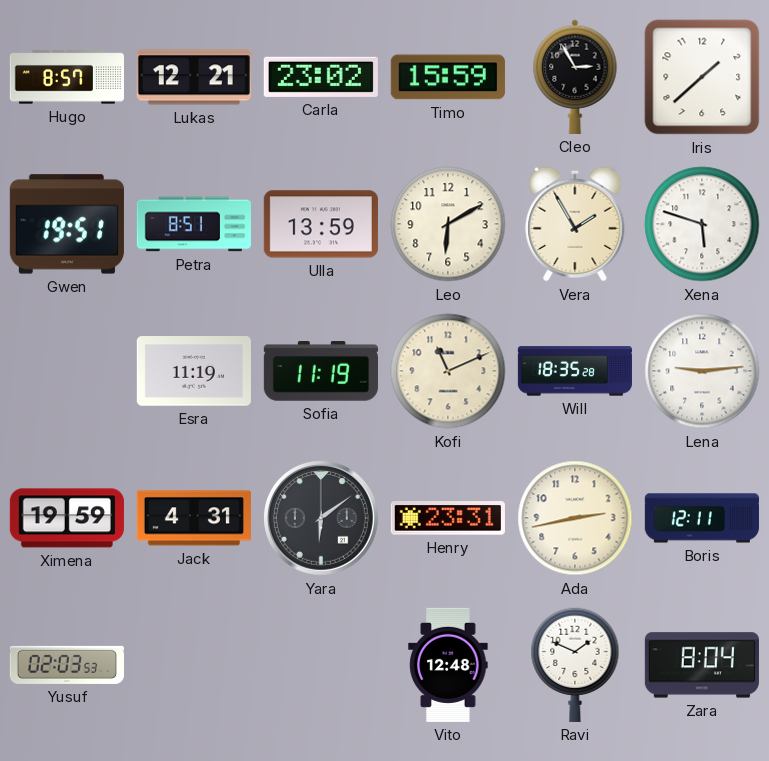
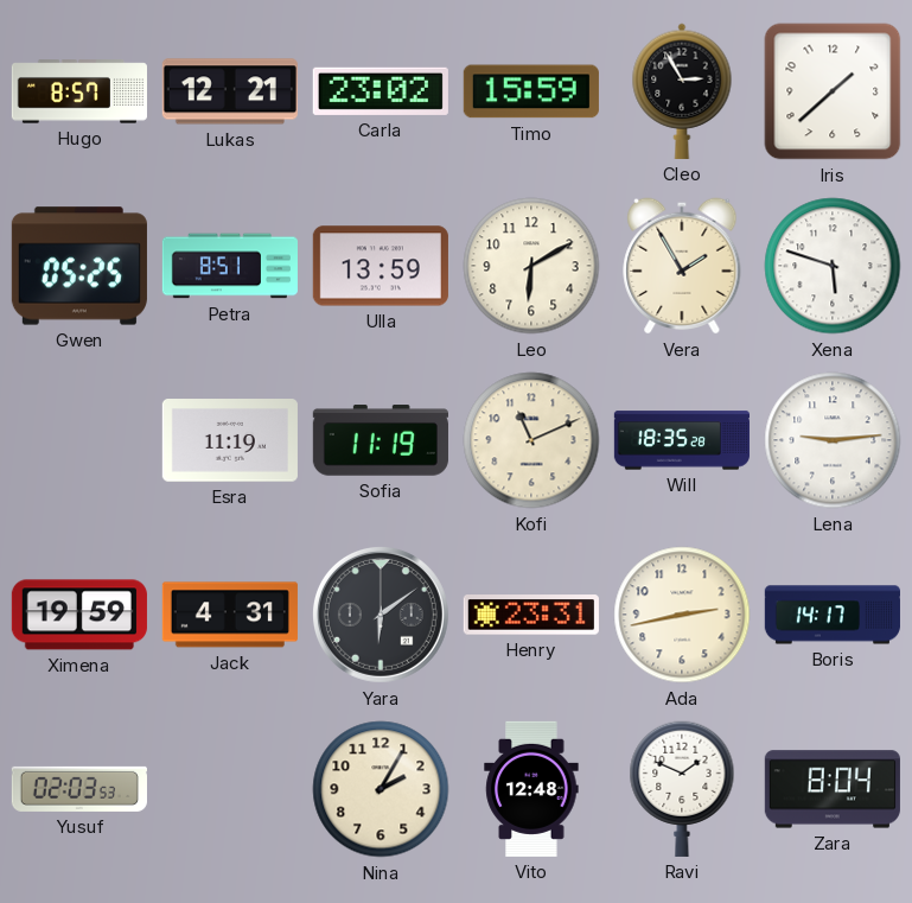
Gwen: 19:51 -> 05:25
Boris: 12:11 -> 14:17
Nina: none -> 2:05
